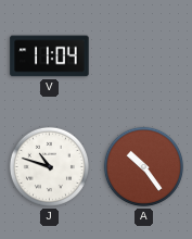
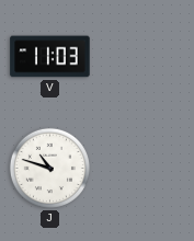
V: 11:04 -> 11:03
A: 10:24 -> none
